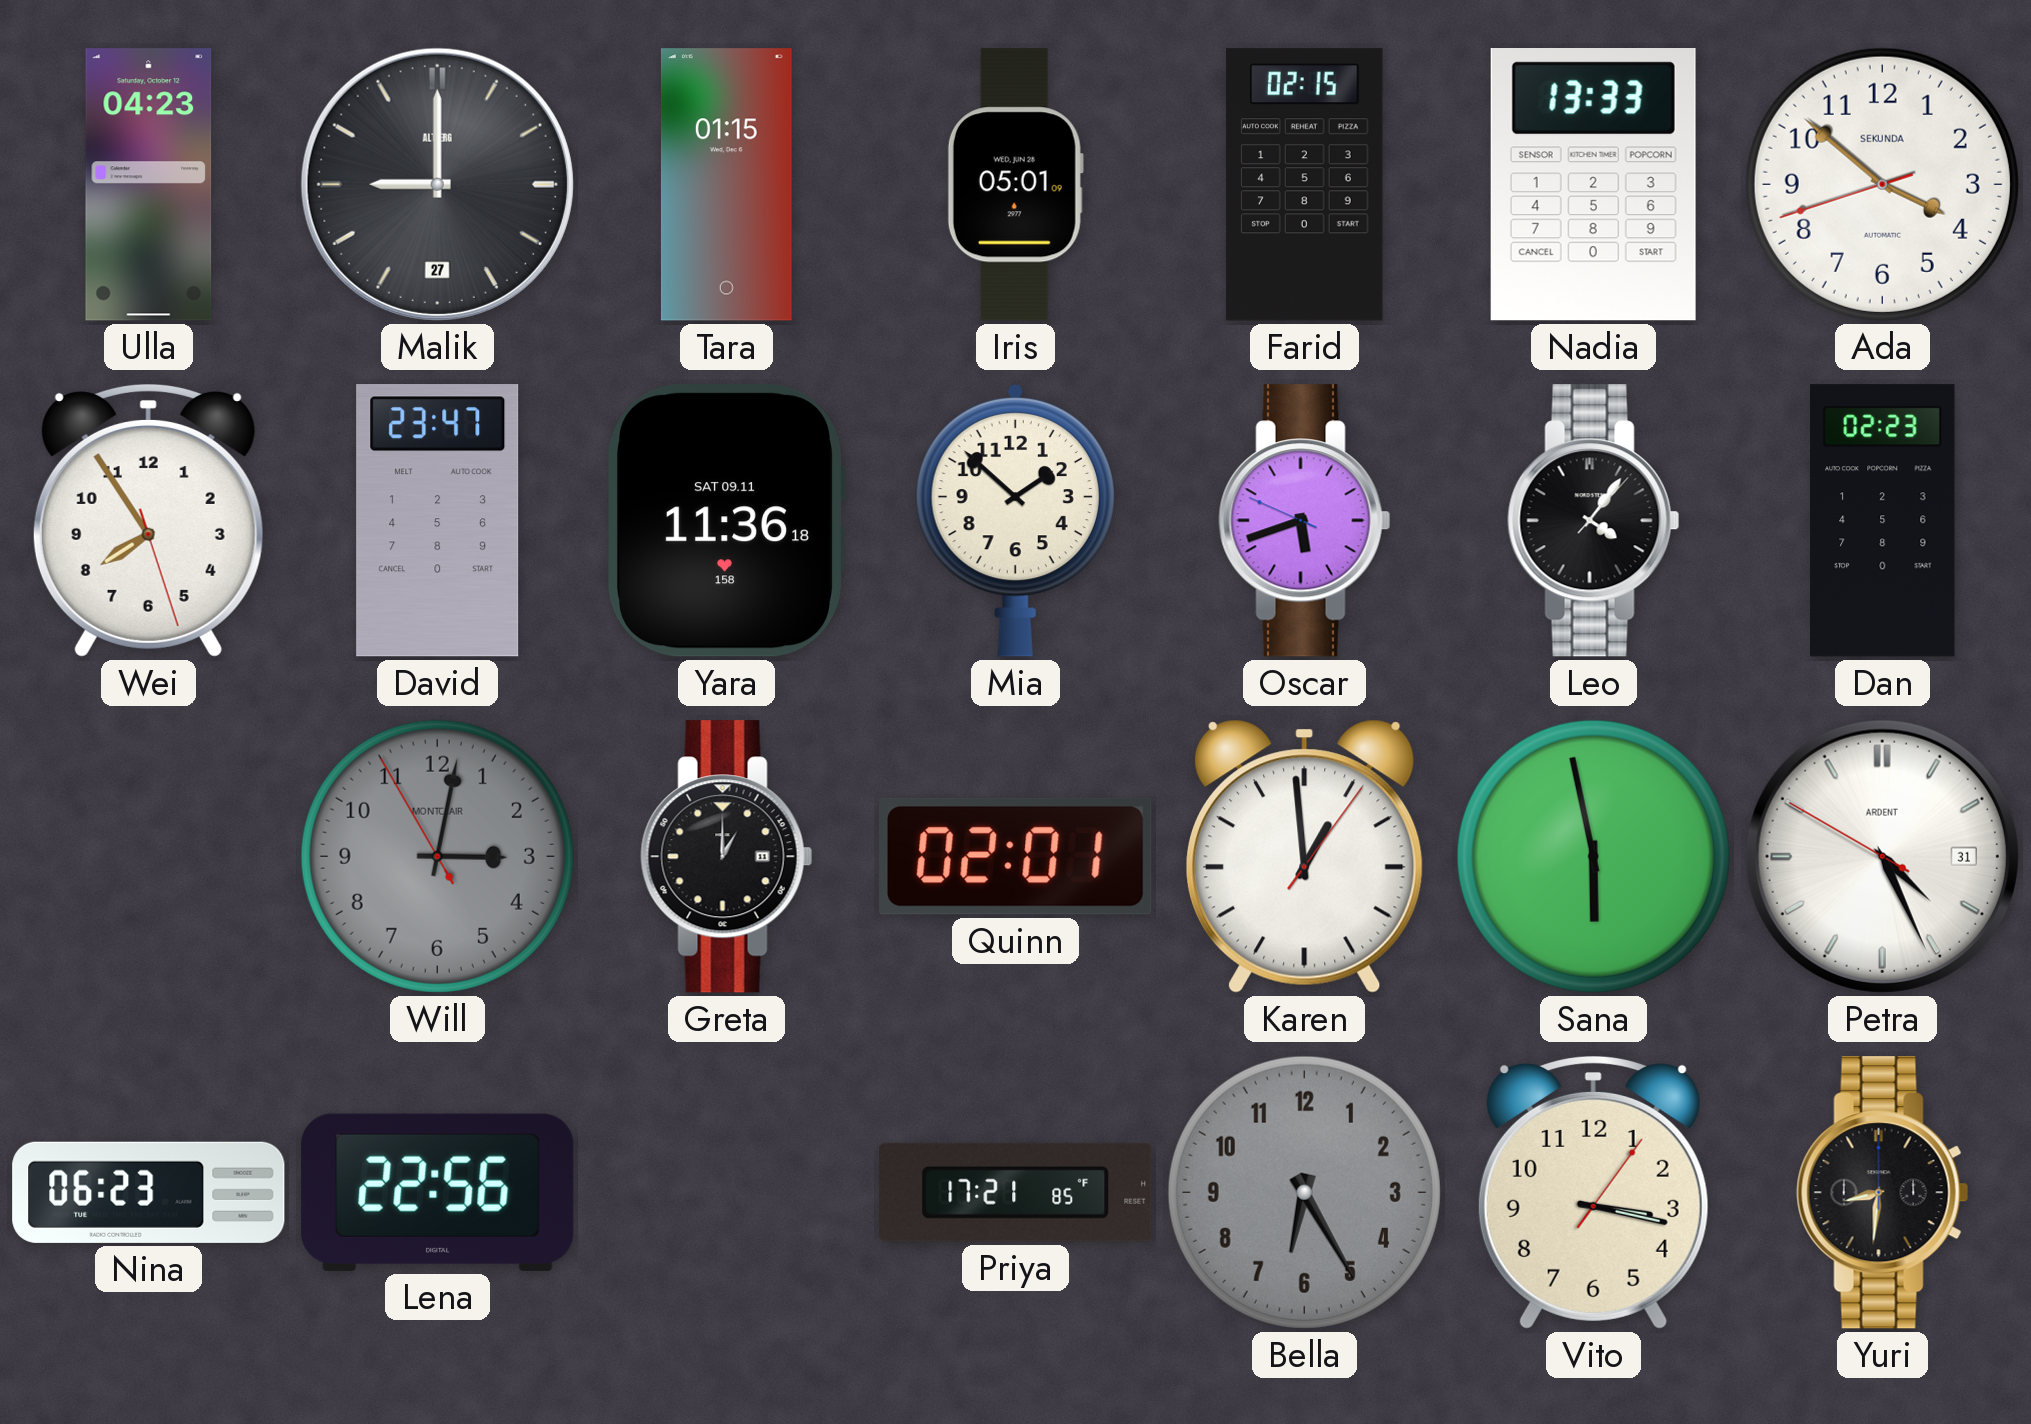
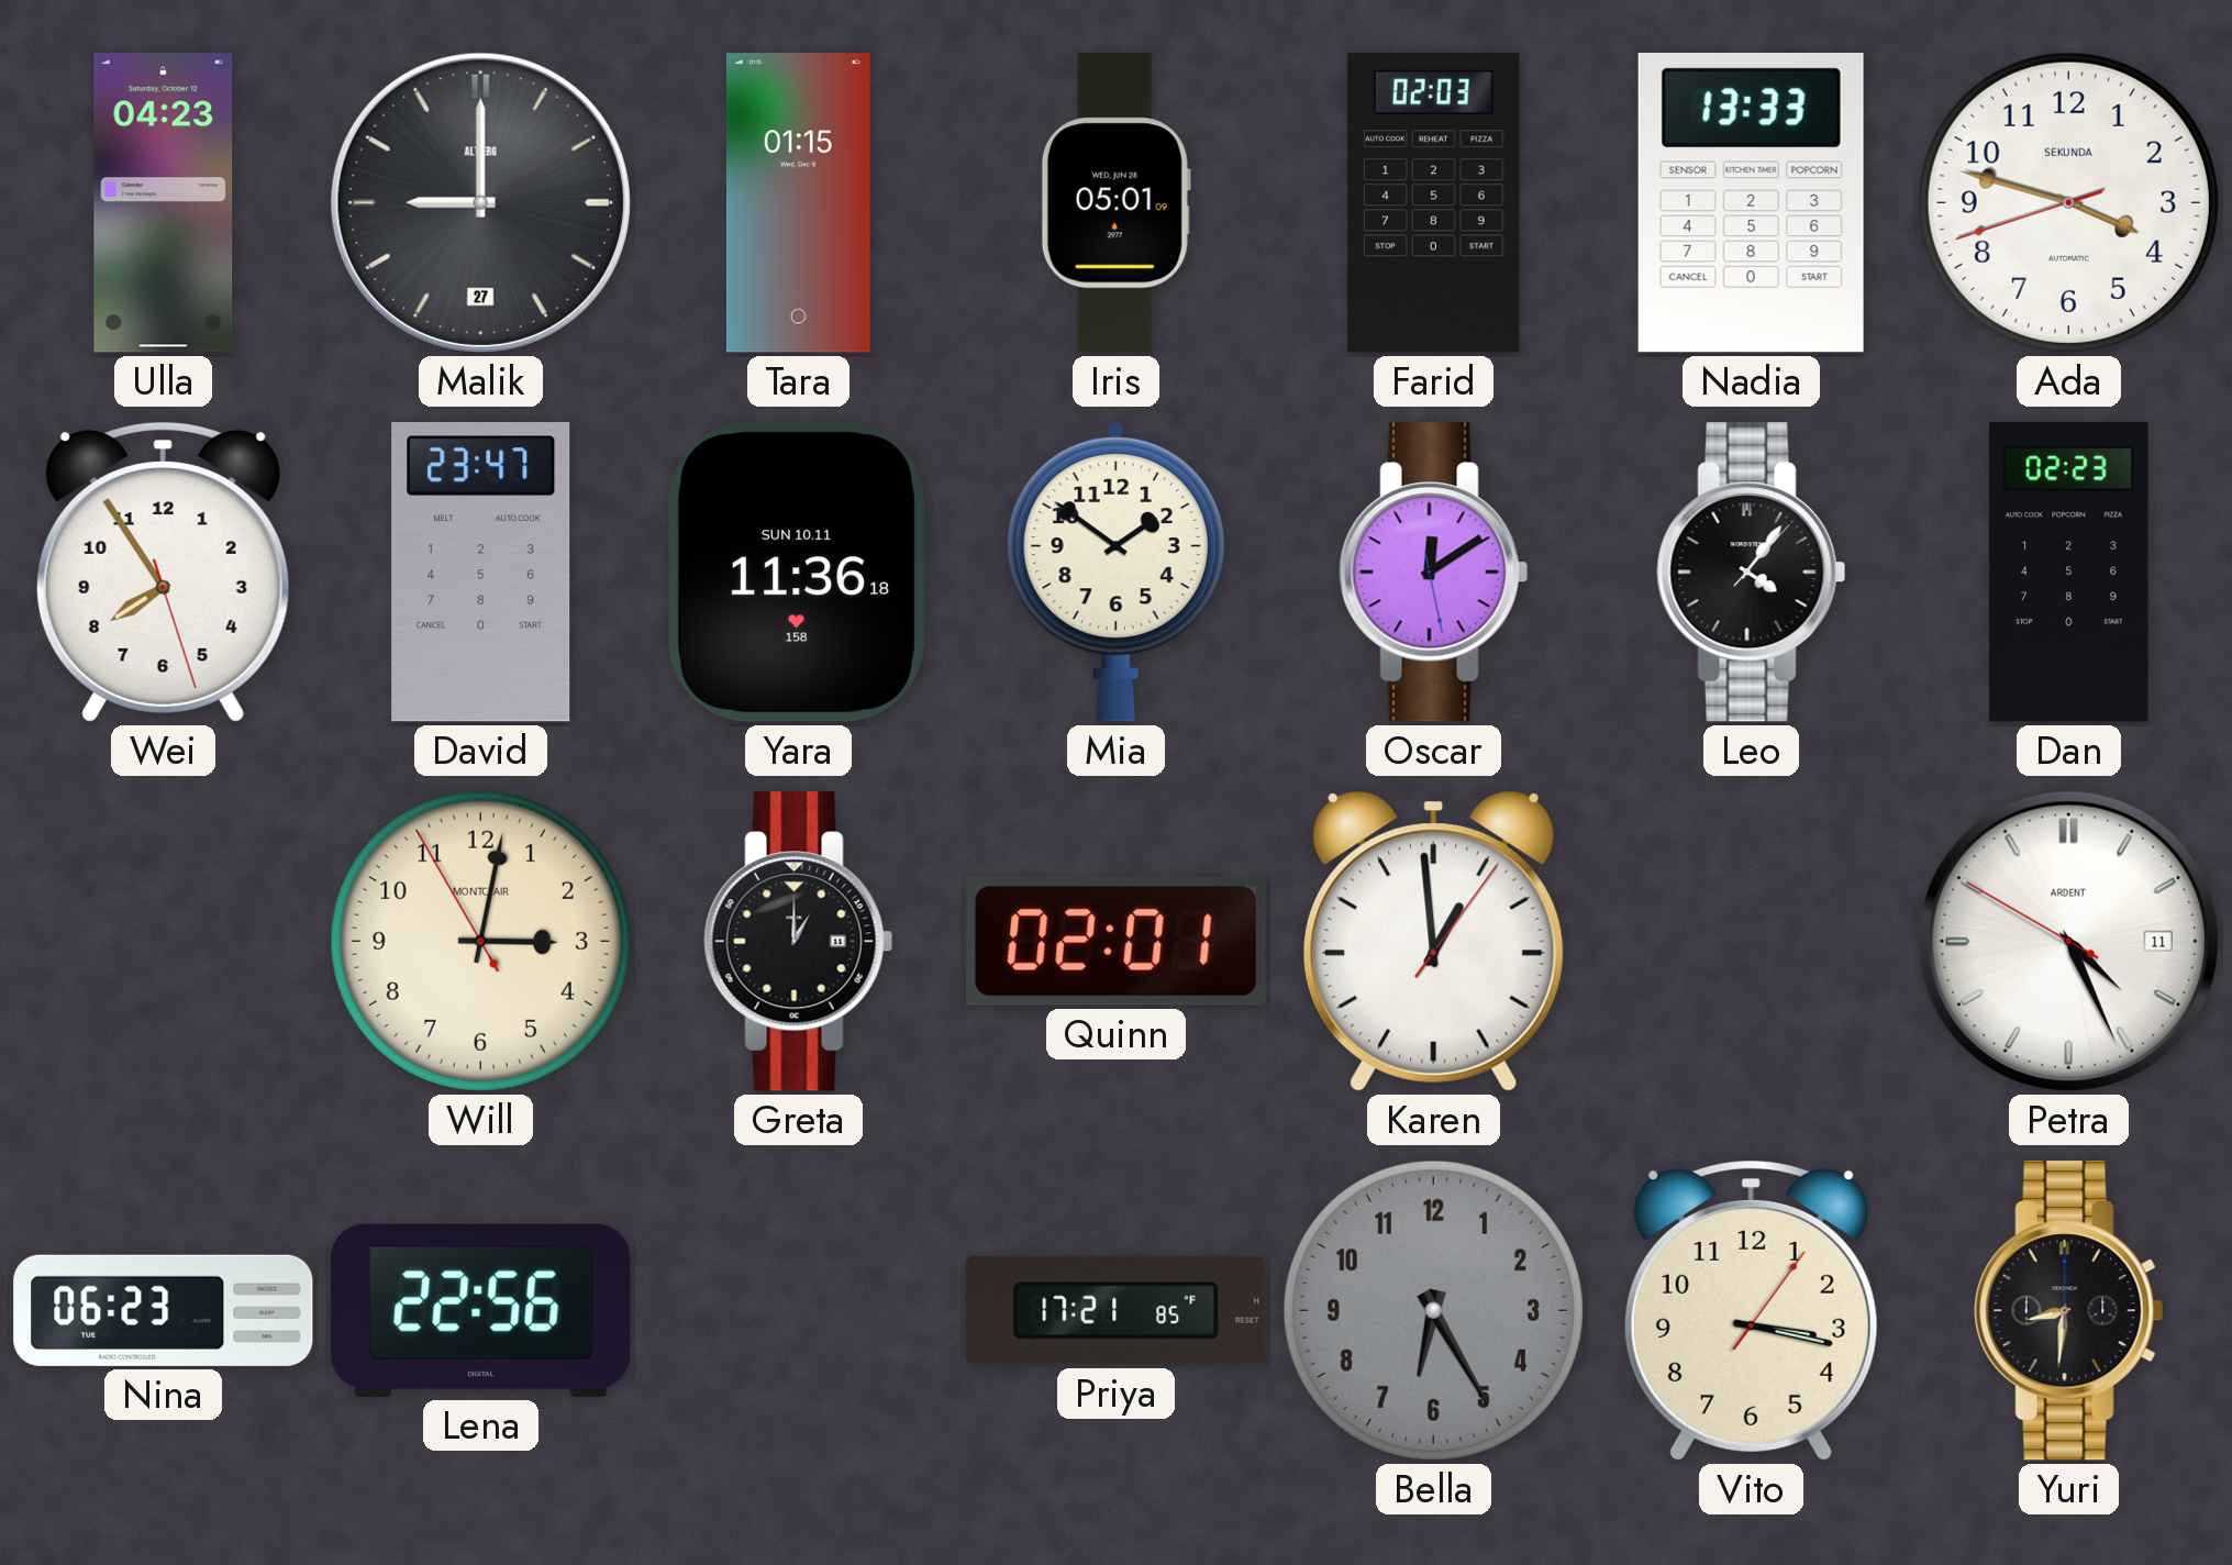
Farid: 02:15 -> 02:03
Ada: 3:51 -> 3:47
Yara date: SAT 09.11 -> SUN 10.11
Mia: 1:52 -> 1:51
Oscar: 5:41 -> 12:09
Will dial: grey -> cream
Sana: 5:58 -> none
Petra date: 31 -> 11
